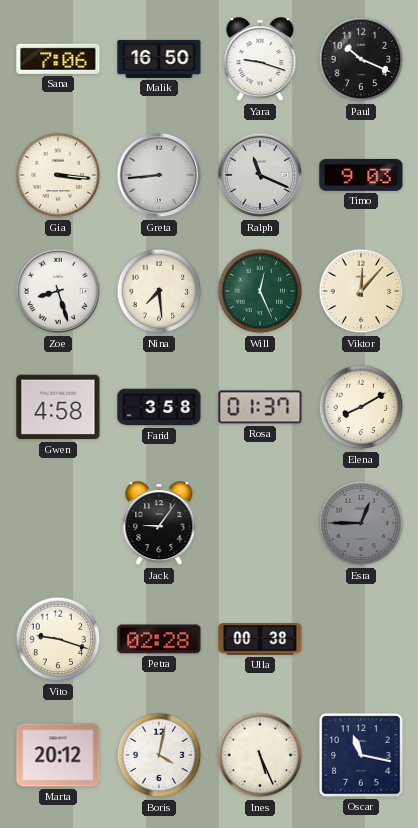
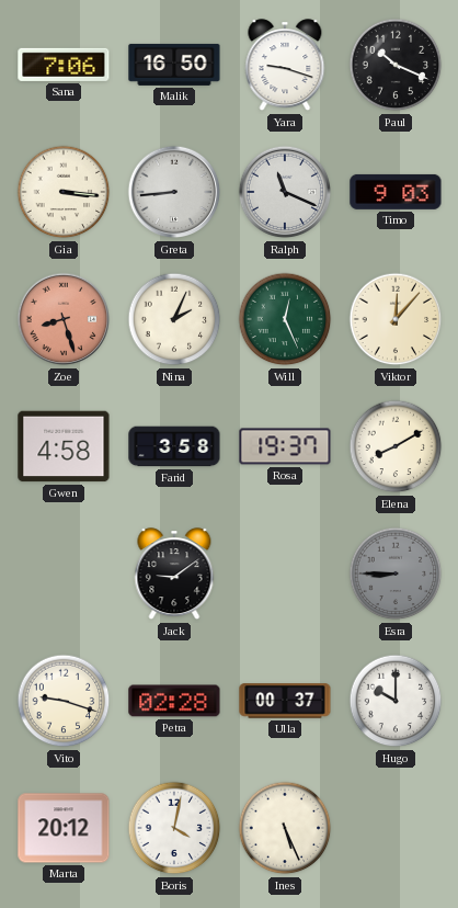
Zoe dial: white -> salmon
Nina: 7:29 -> 2:04
Rosa: 01:37 -> 19:37
Jack: 9:06 -> 9:09
Esra: 12:45 -> 8:45
Ulla: 00:38 -> 00:37
Hugo: none -> 10:00
Oscar: 11:17 -> none
